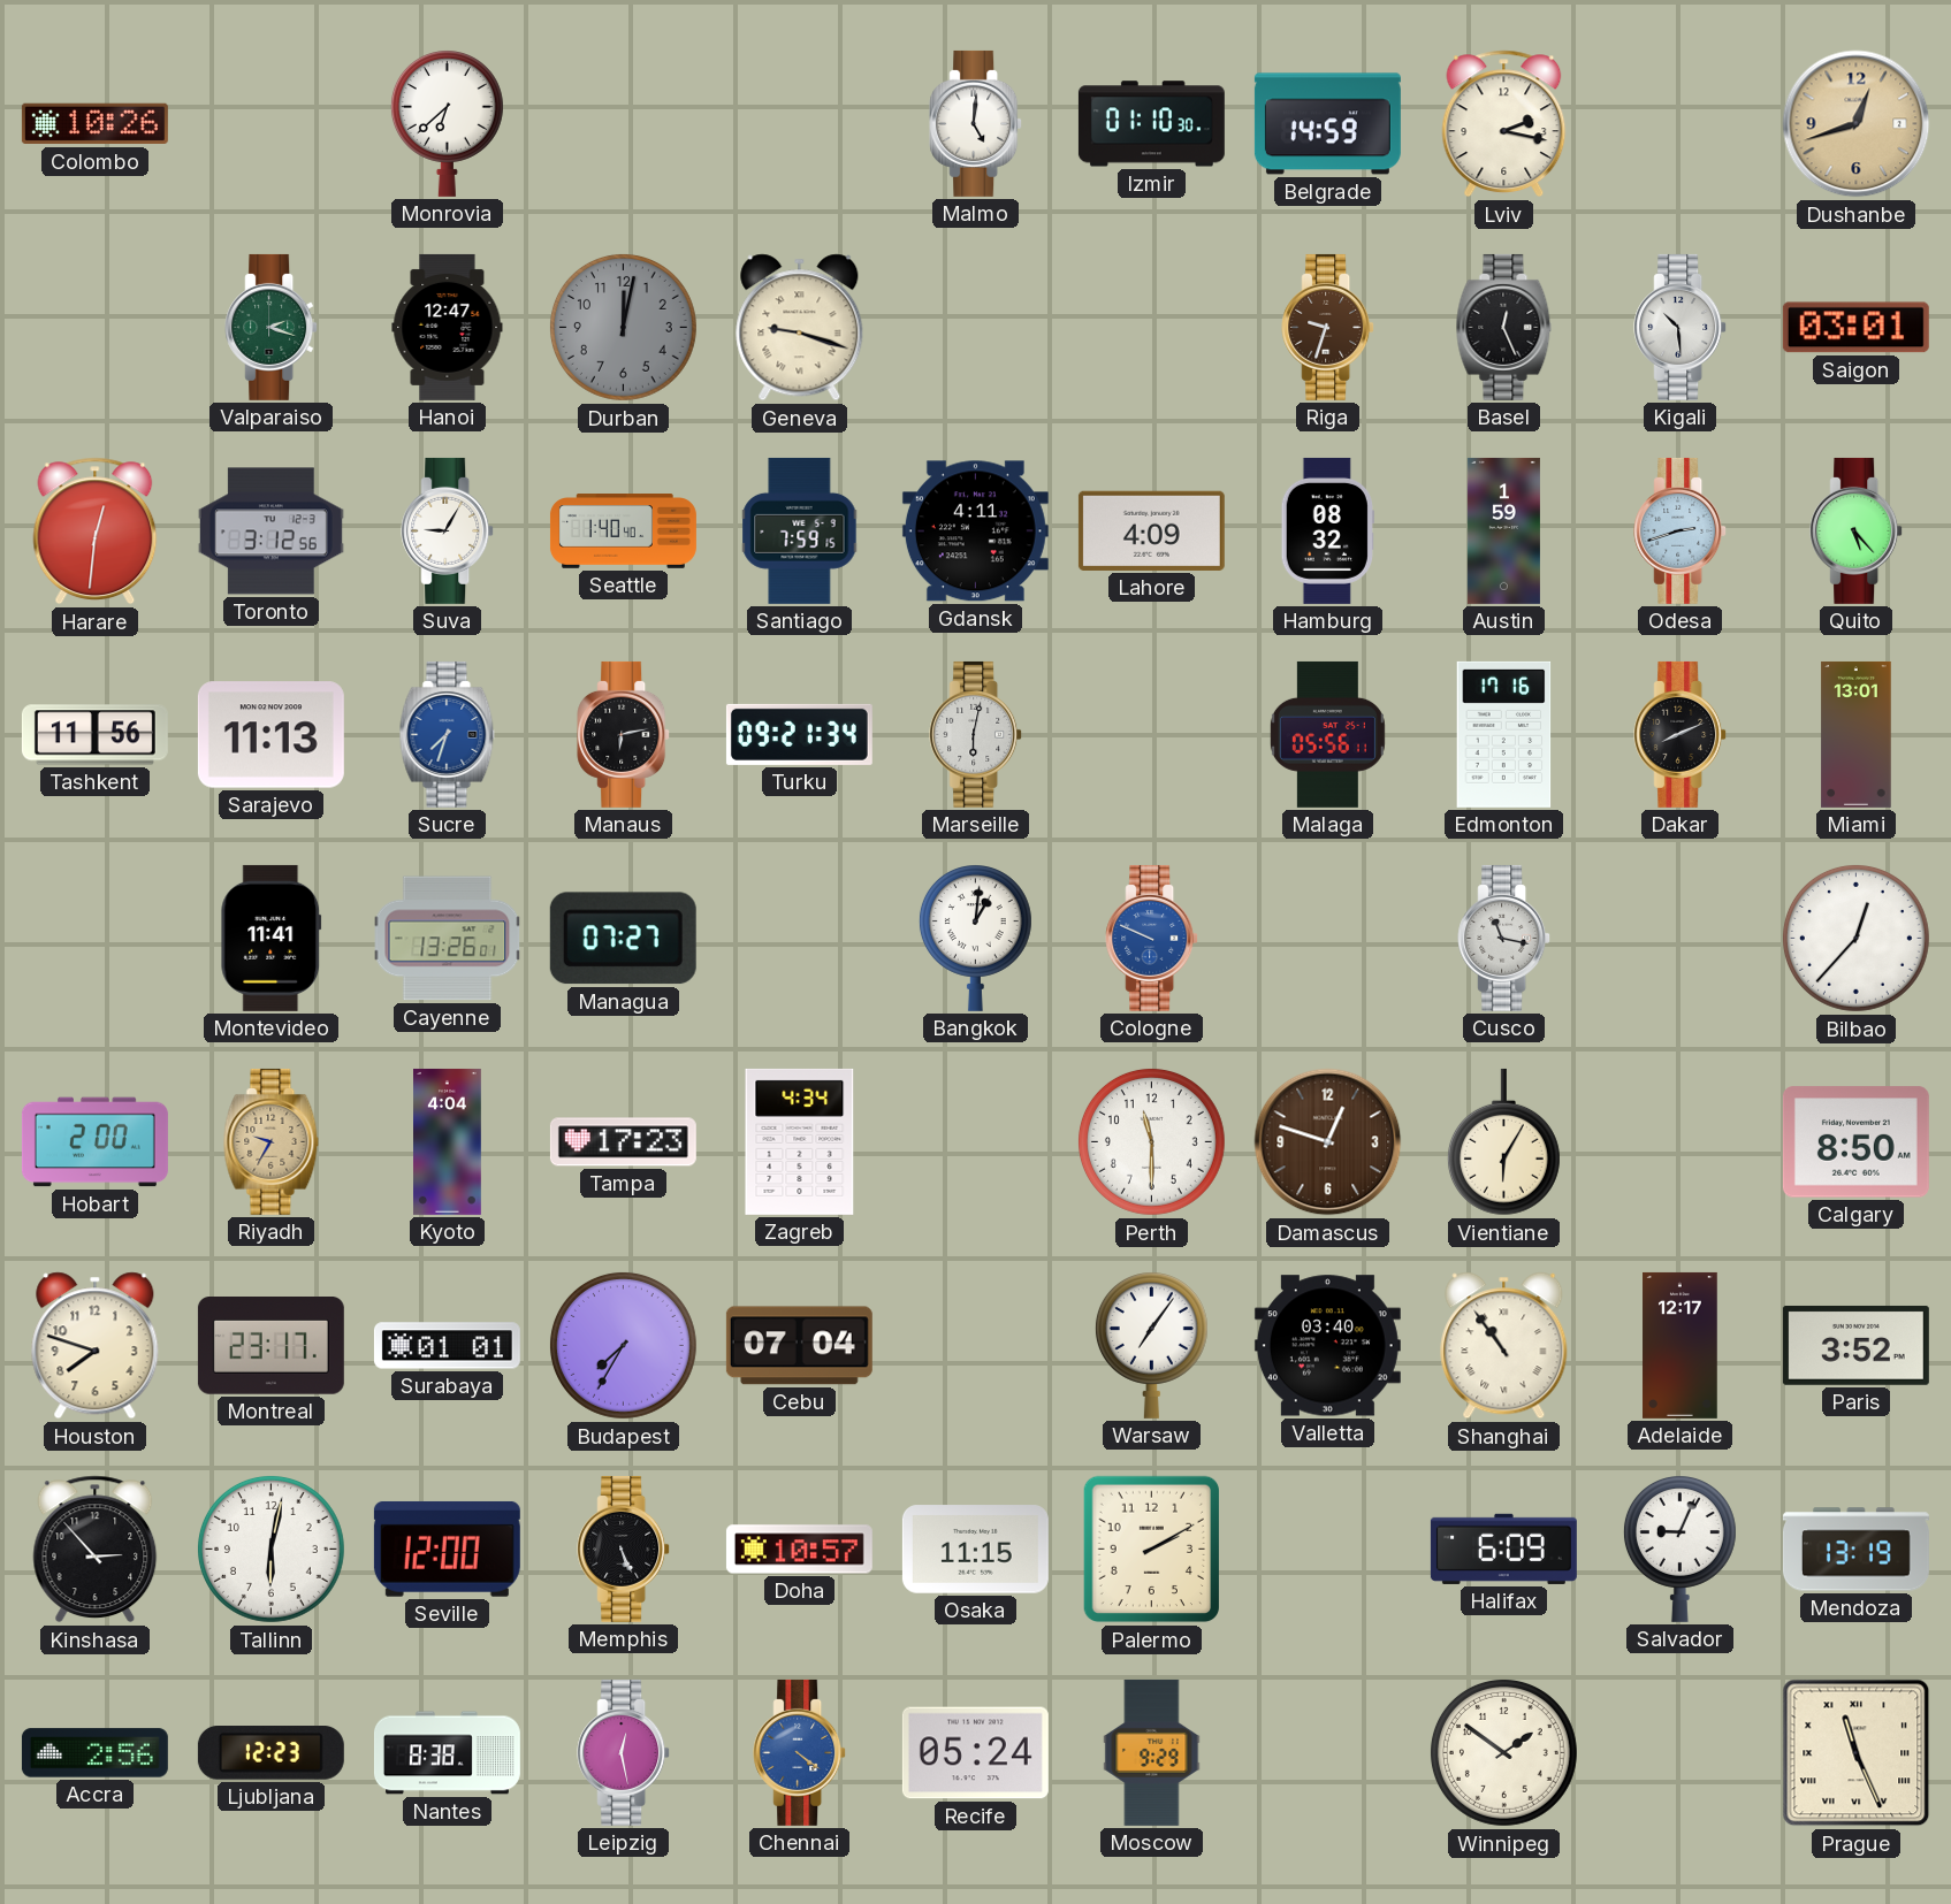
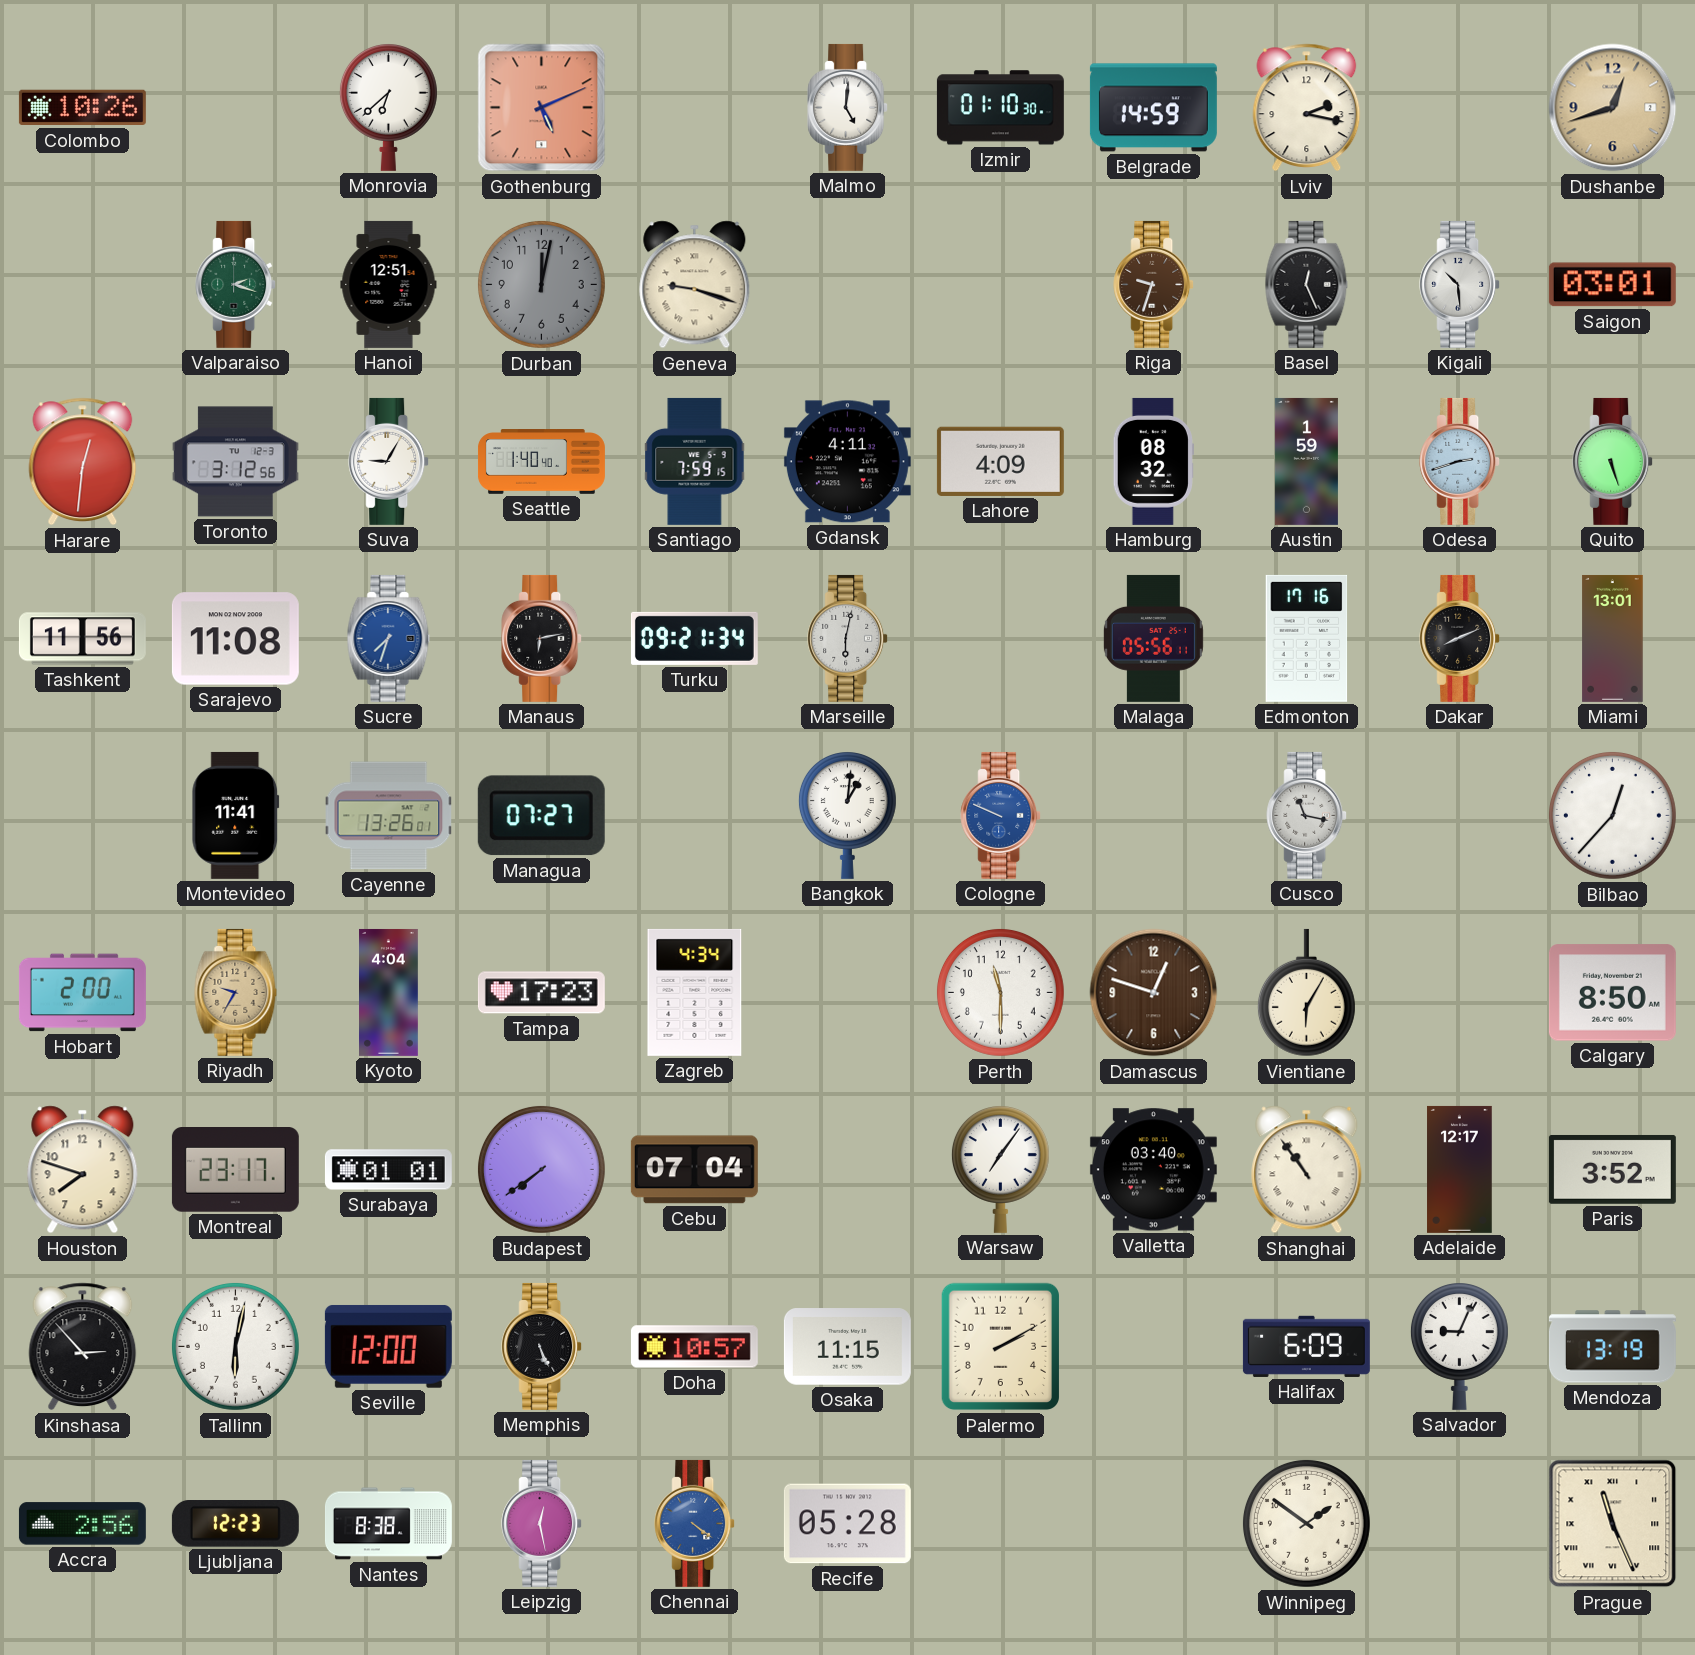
Gothenburg: none -> 5:11
Hanoi: 12:47 -> 12:51
Quito: 5:23 -> 5:27
Sarajevo: 11:13 -> 11:08
Budapest: 7:35 -> 7:39
Recife: 05:24 -> 05:28
Moscow: 9:29 -> none
